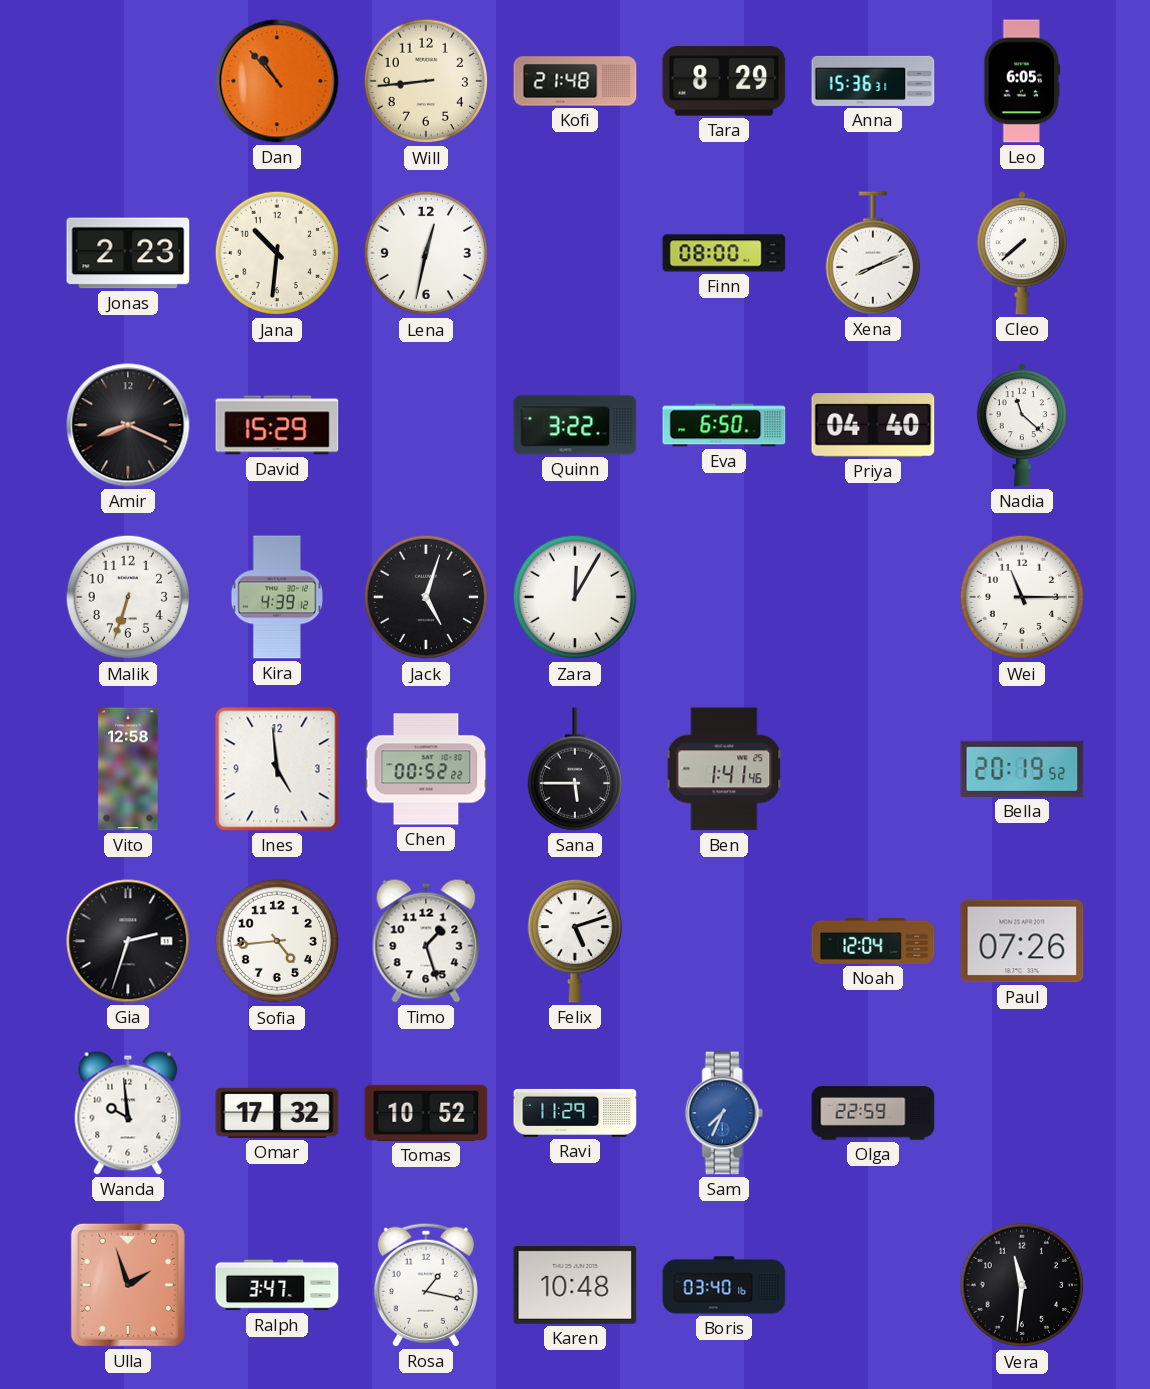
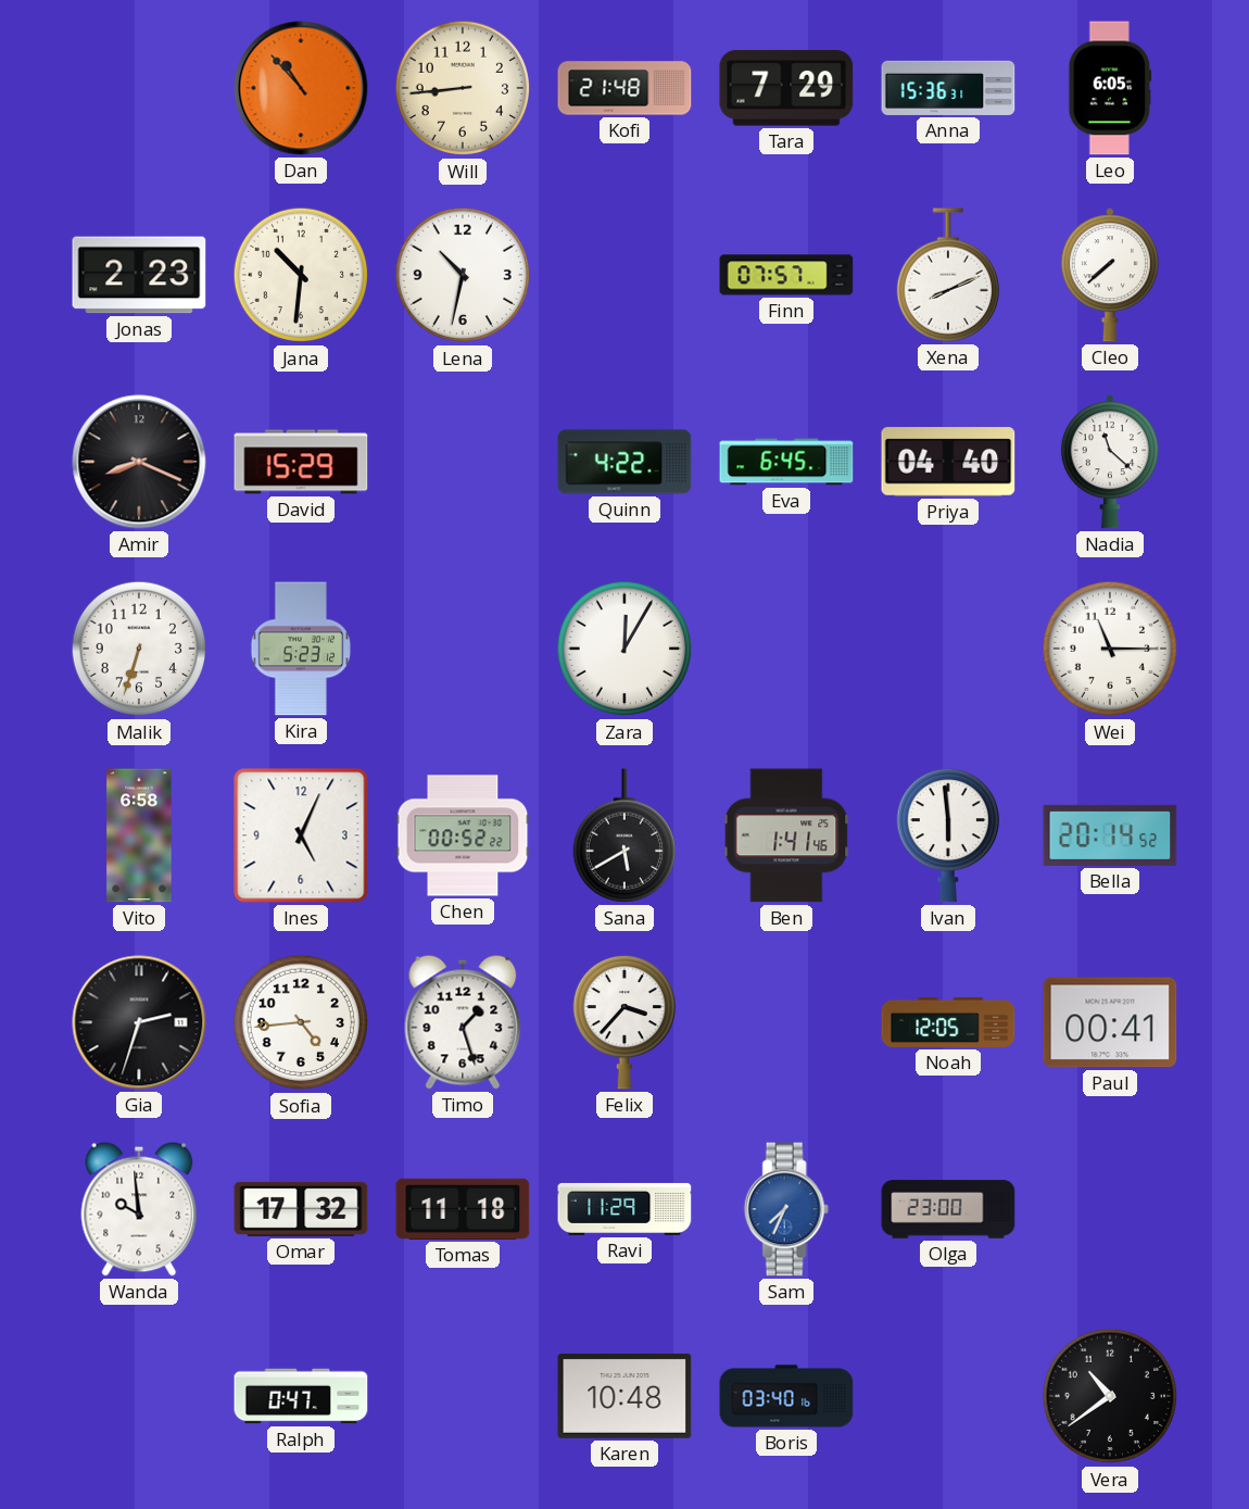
Tara: 8:29 -> 7:29
Lena: 12:32 -> 10:32
Finn: 08:00 -> 07:57
Quinn: 3:22 -> 4:22
Eva: 6:50 -> 6:45
Kira: 4:39 -> 5:23
Jack: 5:03 -> none
Vito: 12:58 -> 6:58
Ines: 4:59 -> 5:04
Sana: 5:45 -> 5:40
Ivan: none -> 5:59
Bella: 20:19 -> 20:14
Felix: 5:12 -> 3:37
Noah: 12:04 -> 12:05
Paul: 07:26 -> 00:41
Tomas: 10:52 -> 11:18
Olga: 22:59 -> 23:00
Ulla: 1:57 -> none
Ralph: 3:47 -> 0:47
Rosa: 1:17 -> none
Vera: 11:31 -> 10:39
